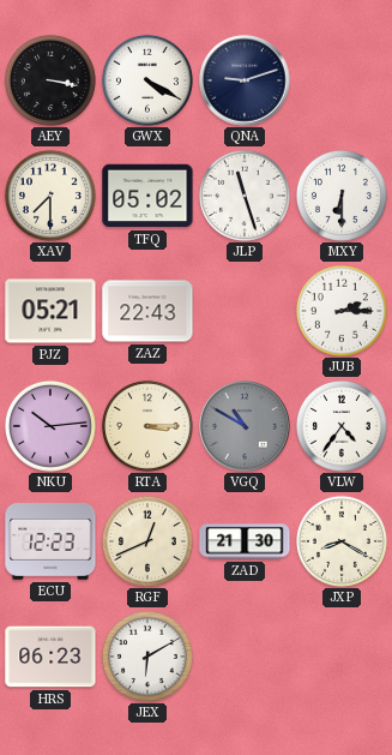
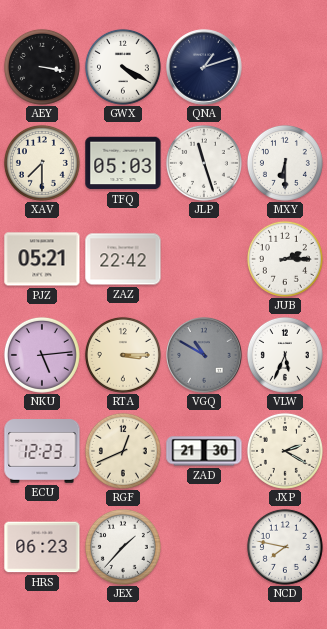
QNA: 9:12 -> 1:12
TFQ: 05:02 -> 05:03
ZAZ: 22:43 -> 22:42
NKU: 10:14 -> 5:14
VLW: 4:36 -> 5:34
JXP: 8:20 -> 2:20
JEX: 6:10 -> 1:37
NCD: none -> 7:47
